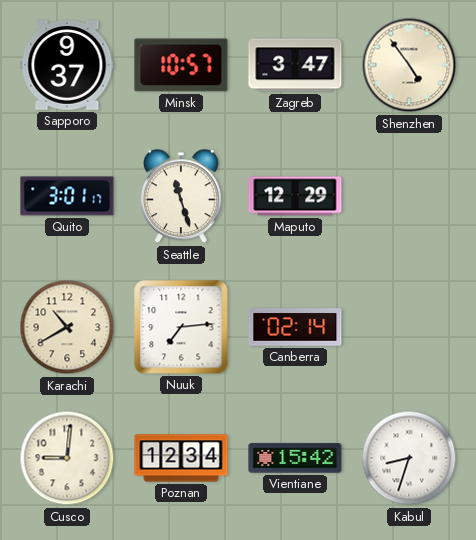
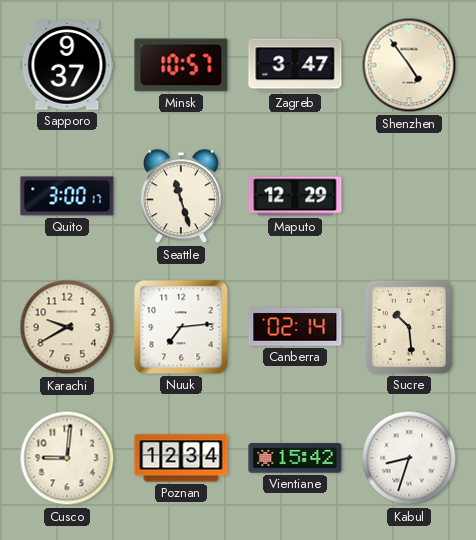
Quito: 3:01 -> 3:00
Karachi: 10:40 -> 9:40
Sucre: none -> 10:29
